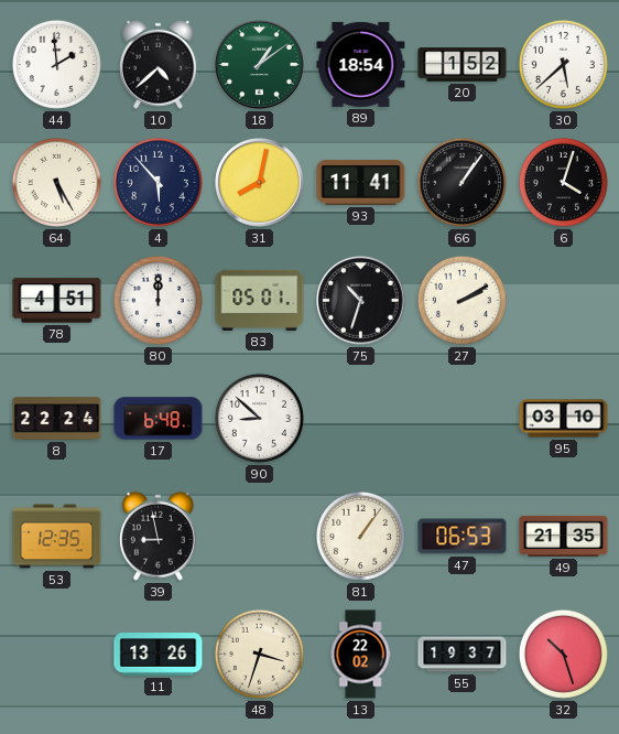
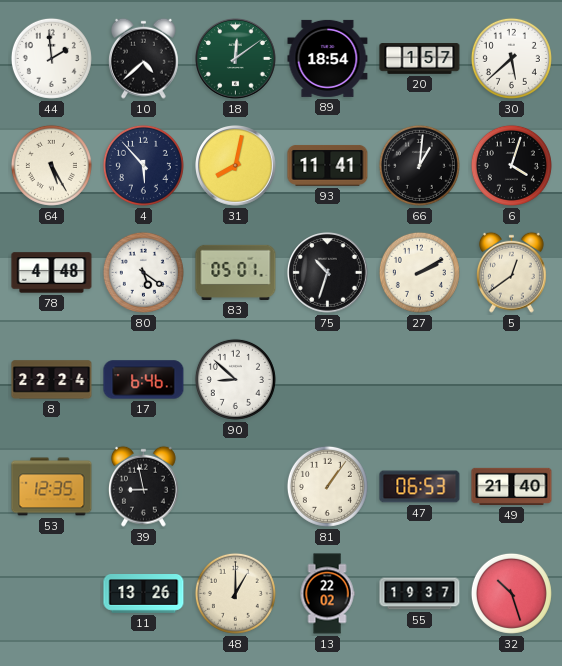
18: 1:09 -> 12:09
20: 1:52 -> 1:57
66: 1:06 -> 1:01
78: 4:51 -> 4:48
80: 12:00 -> 5:21
5: none -> 12:39
17: 6:48 -> 6:46
95: 03:10 -> none
49: 21:35 -> 21:40
48: 3:33 -> 1:00
